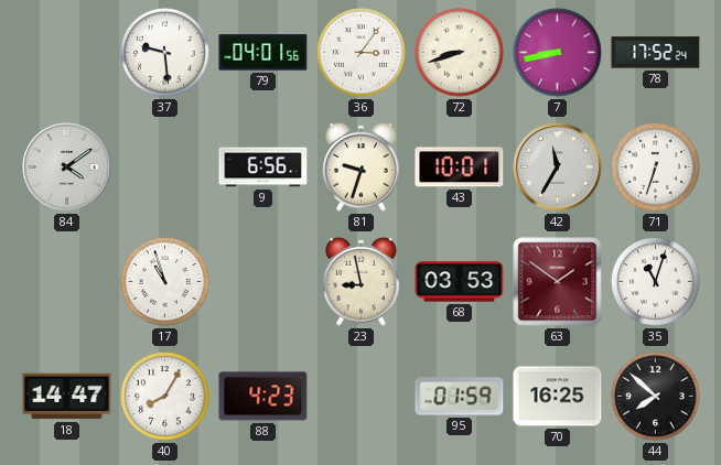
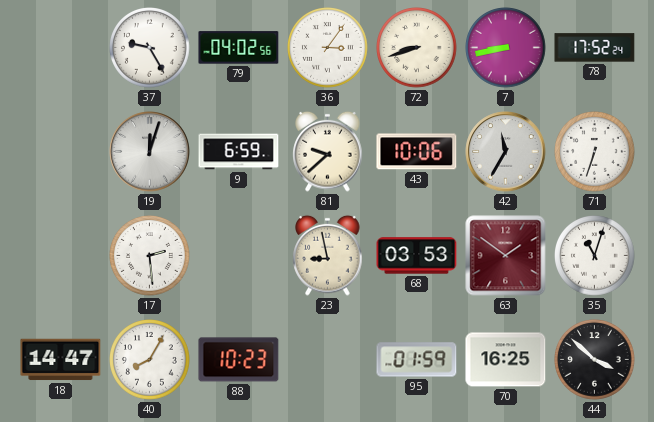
37: 9:29 -> 9:25
79: 04:01 -> 04:02
84: 4:09 -> none
19: none -> 12:03
9: 6:56 -> 6:59
81: 9:33 -> 9:38
43: 10:01 -> 10:06
17: 10:57 -> 2:29
88: 4:23 -> 10:23
44: 7:52 -> 3:52
